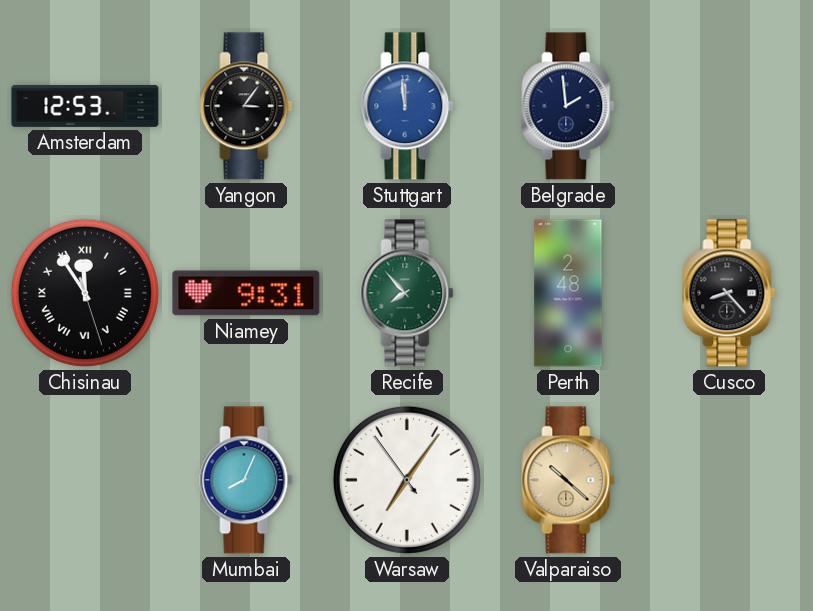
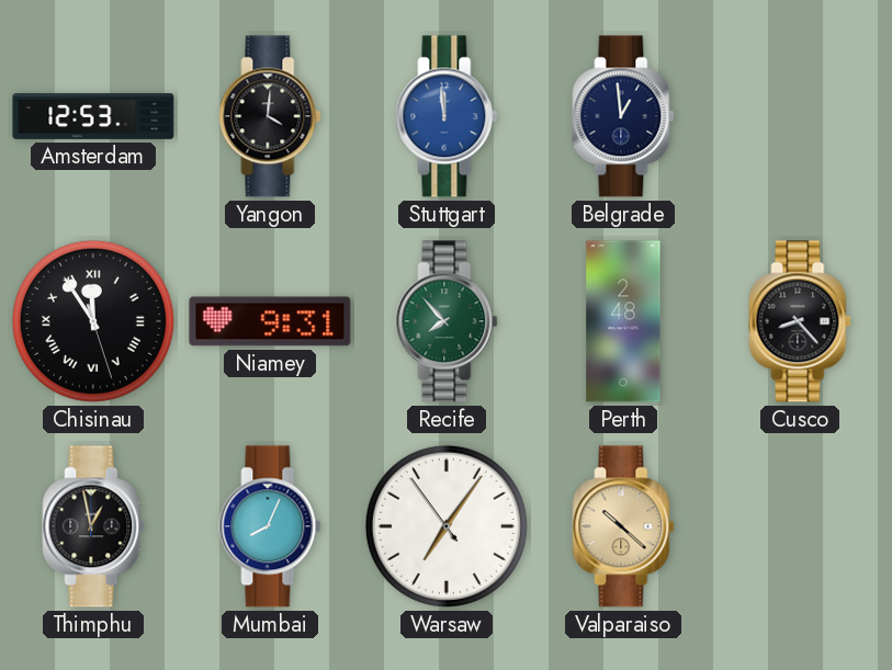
Yangon: 3:06 -> 4:01
Belgrade: 1:59 -> 12:59
Thimphu: none -> 12:58
